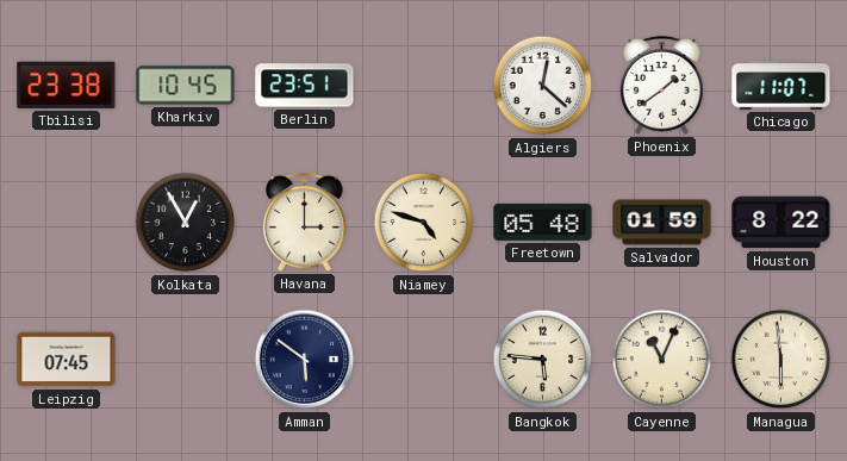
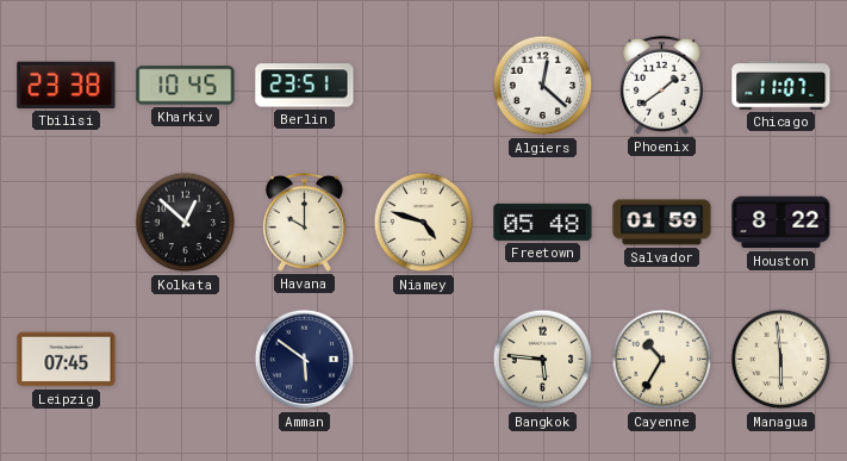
Kolkata: 12:55 -> 12:52
Havana: 3:00 -> 10:00
Cayenne: 11:04 -> 10:35
